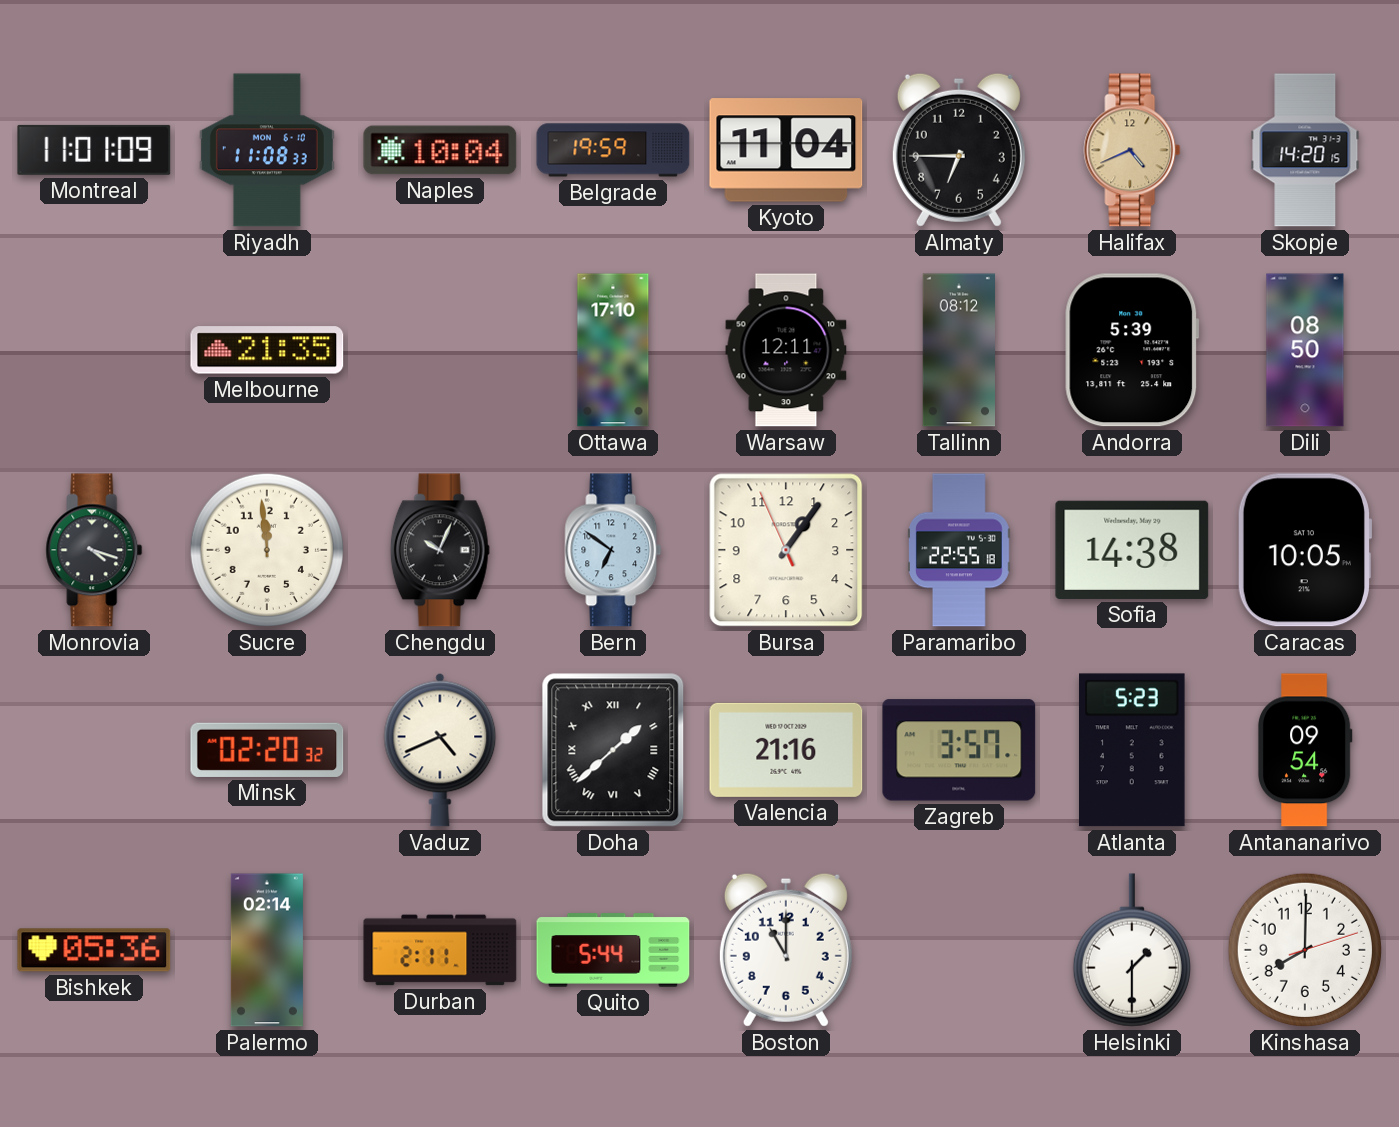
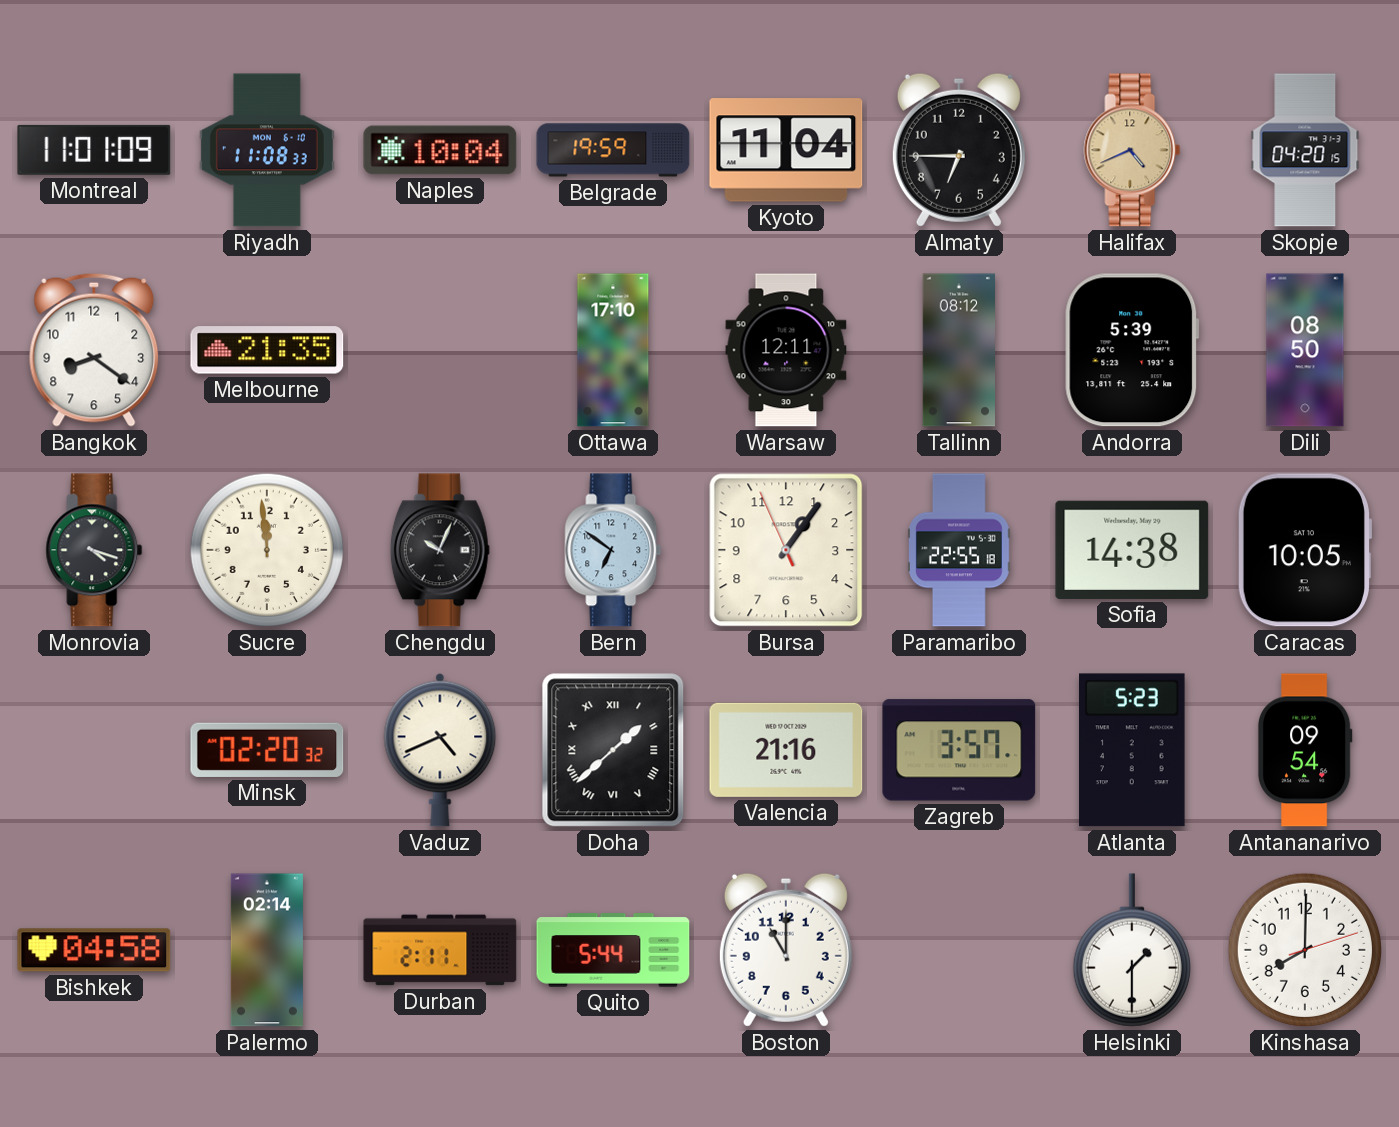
Skopje: 14:20 -> 04:20
Bangkok: none -> 8:21
Bishkek: 05:36 -> 04:58
